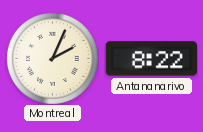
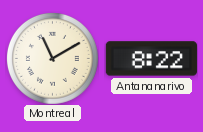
Montreal: 2:04 -> 11:10
